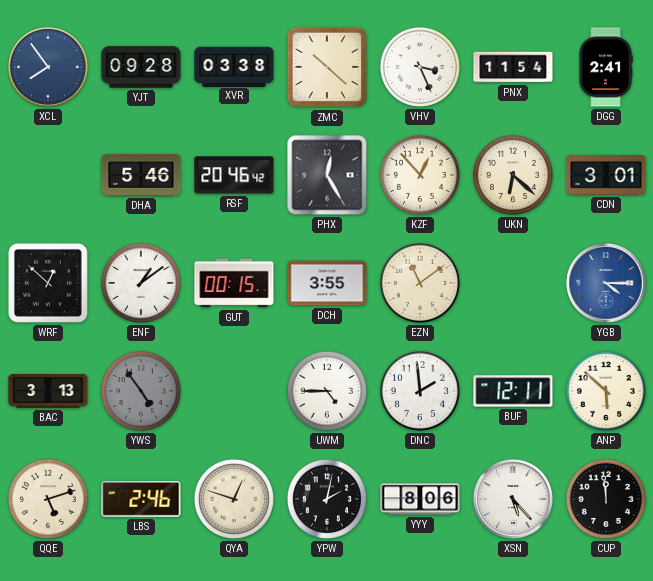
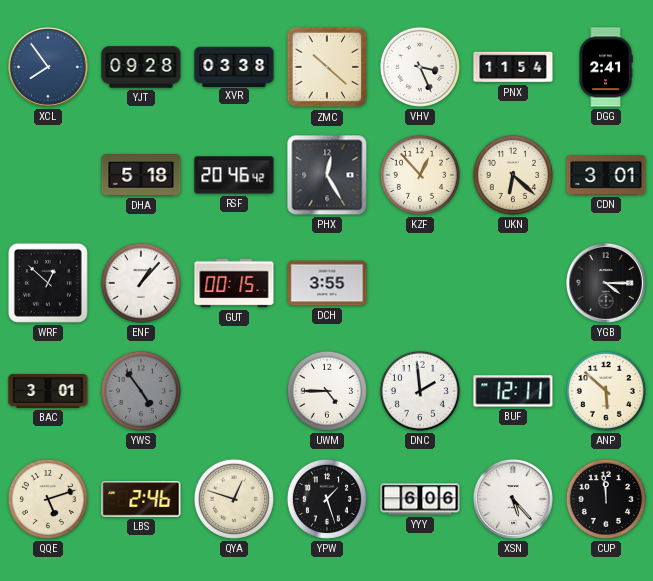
DHA: 5:46 -> 5:18
ENF: 1:09 -> 1:07
EZN: 11:09 -> none
YGB dial: blue -> black
BAC: 3:13 -> 3:01
YPW: 2:02 -> 1:27
YYY: 8:06 -> 6:06
